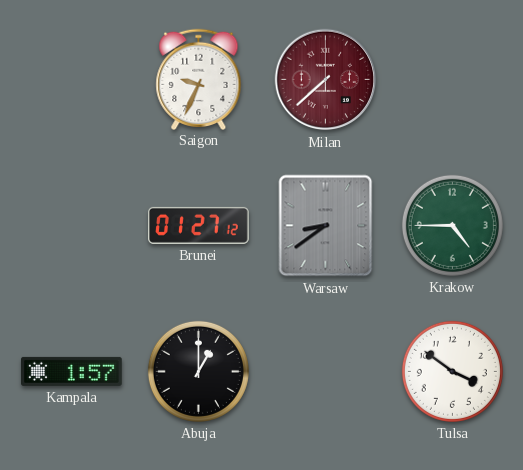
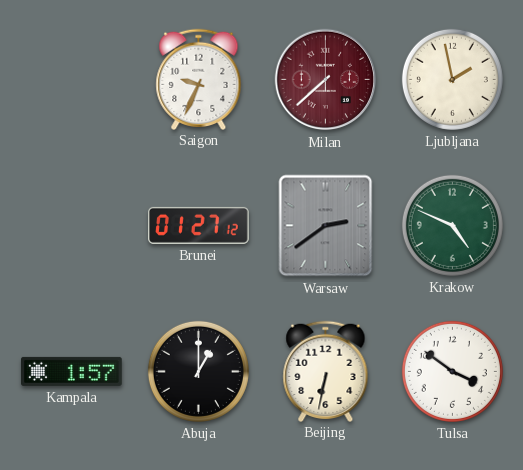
Ljubljana: none -> 1:58
Warsaw: 8:39 -> 2:39
Krakow: 4:45 -> 4:49
Beijing: none -> 6:32
